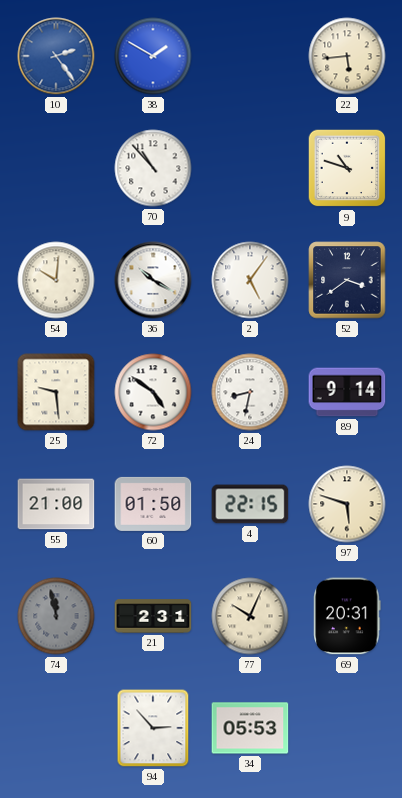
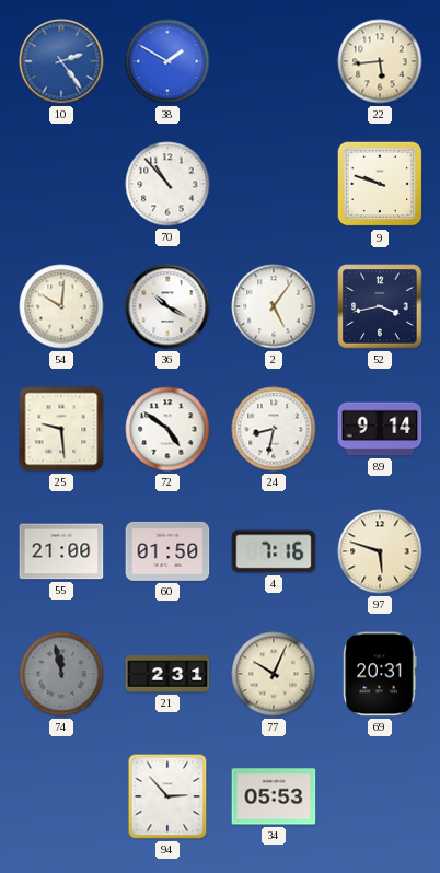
9: 10:48 -> 9:48
52: 3:39 -> 3:43
4: 22:15 -> 7:16
